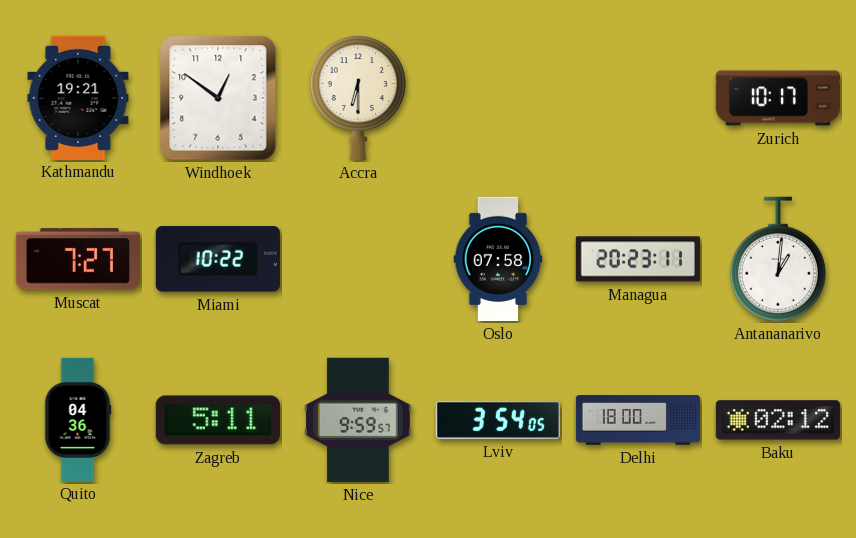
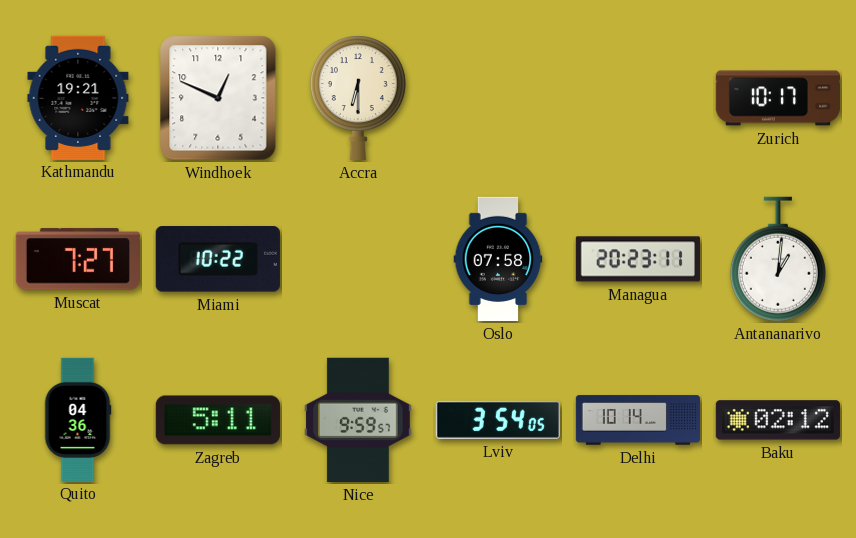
Windhoek: 12:51 -> 12:49
Delhi: 18:00 -> 10:14
